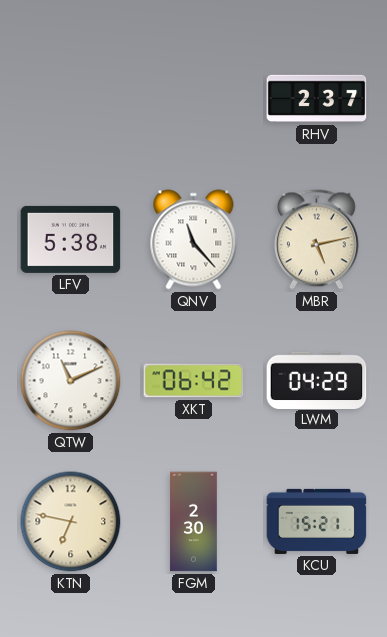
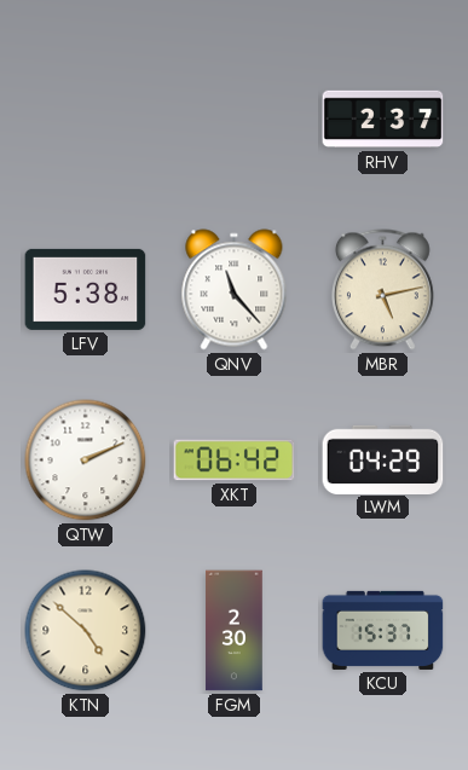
QTW: 11:11 -> 2:11
KTN: 6:47 -> 4:52
KCU: 15:21 -> 15:37
